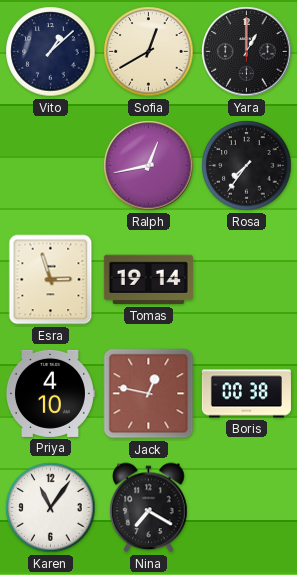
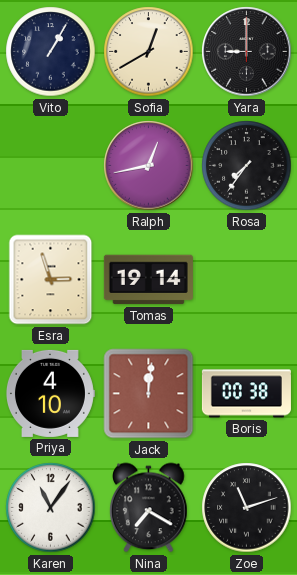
Vito: 1:08 -> 1:05
Yara: 1:00 -> 9:00
Jack: 12:47 -> 12:01
Zoe: none -> 11:12
